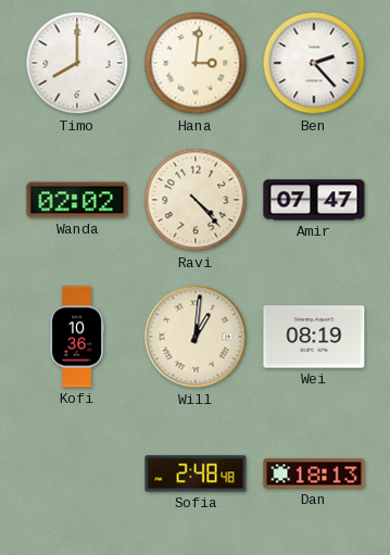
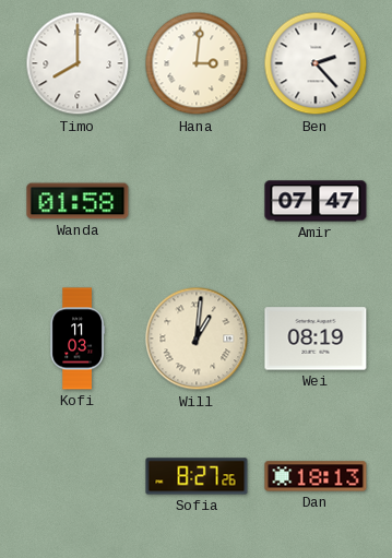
Wanda: 02:02 -> 01:58
Ravi: 4:23 -> none
Kofi: 10:36 -> 11:03
Sofia: 2:48 -> 8:27
